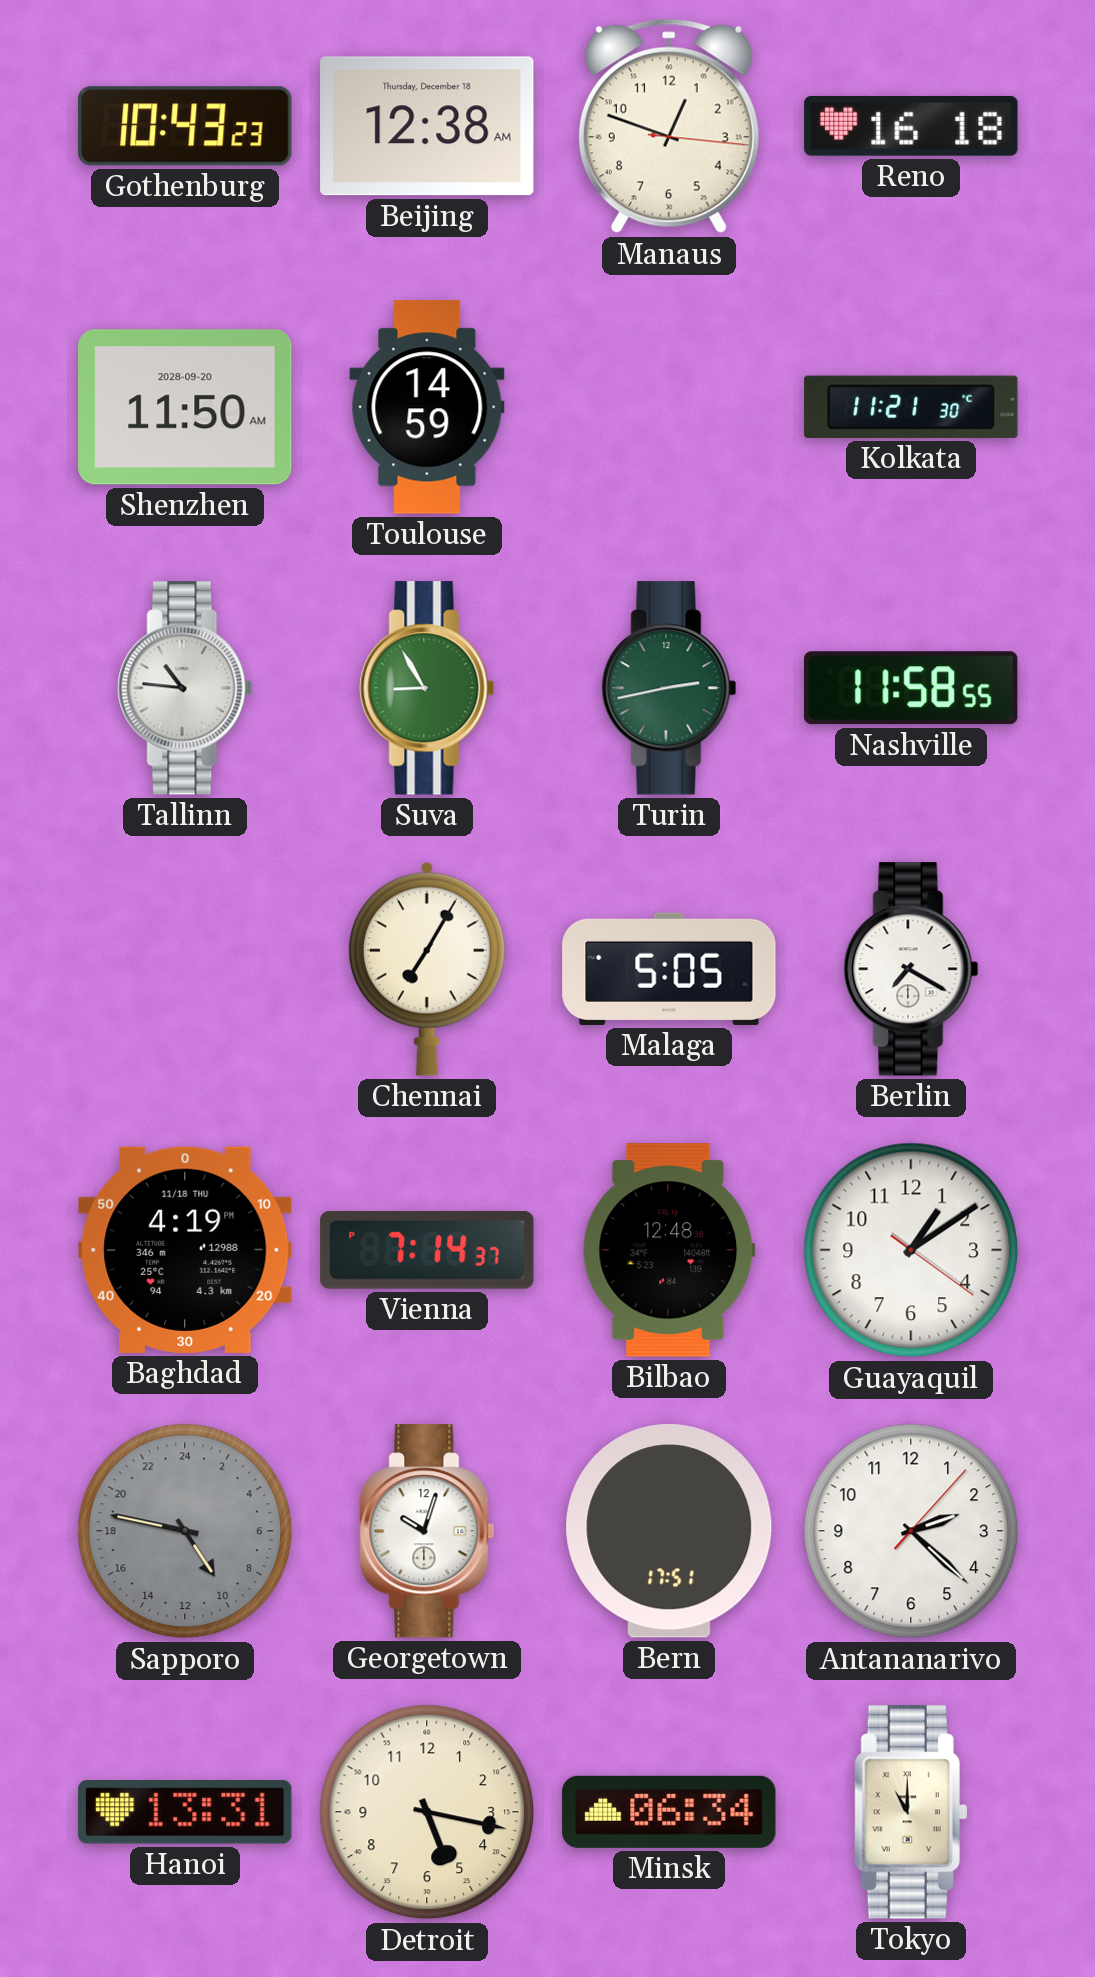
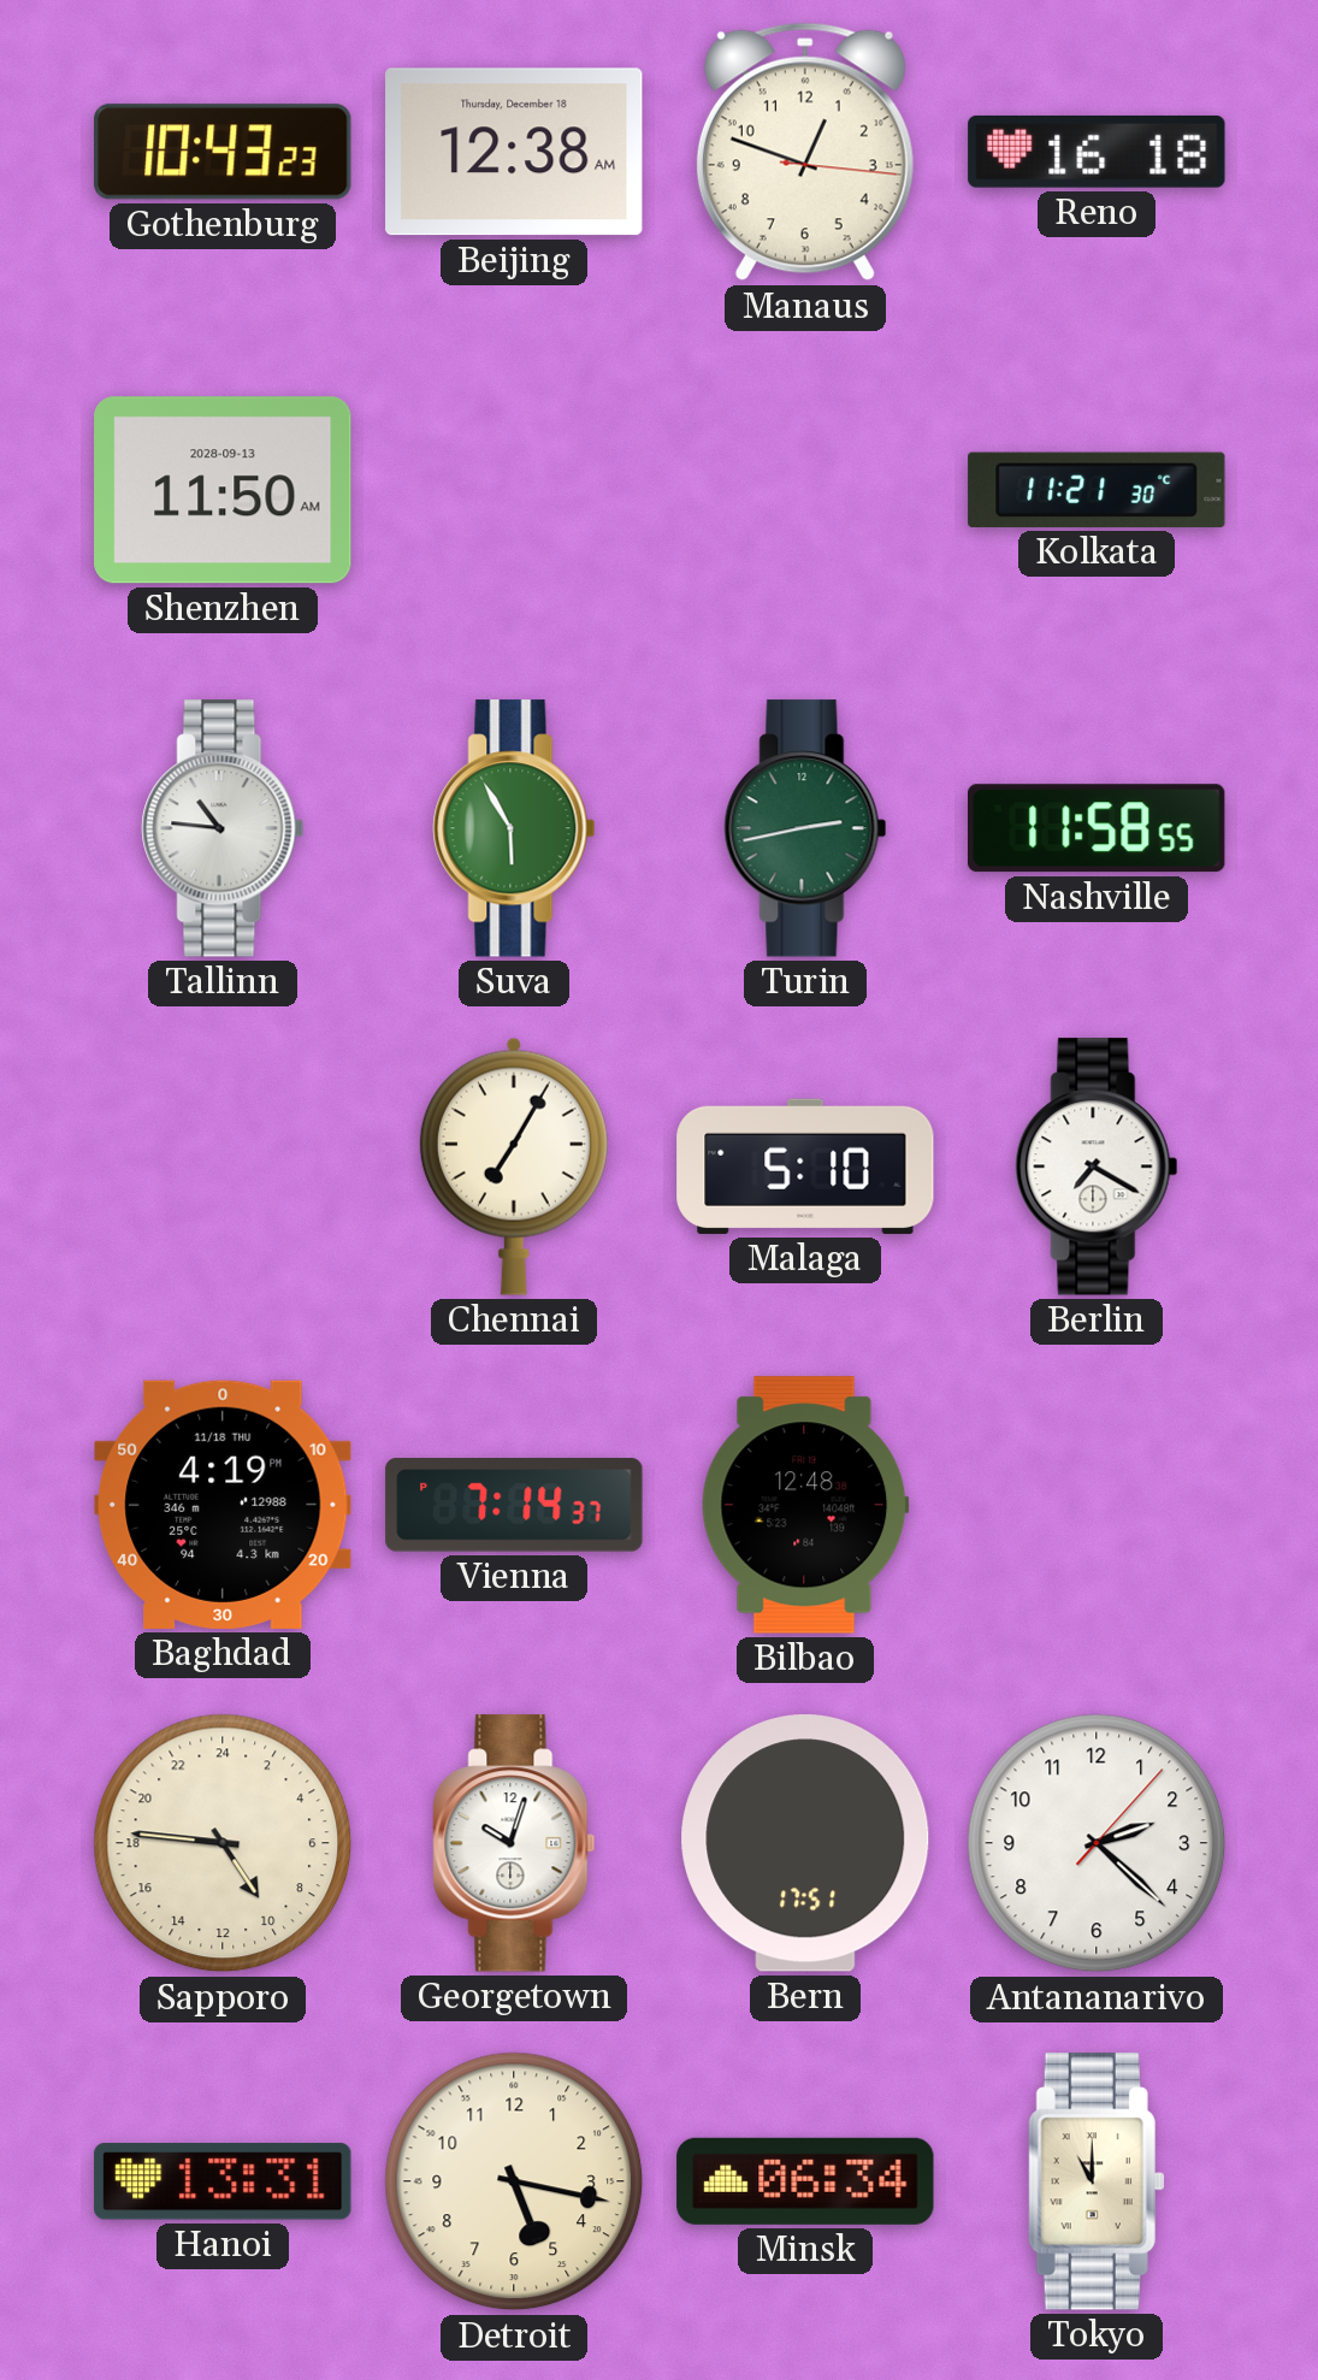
Shenzhen date: 2028-09-20 -> 2028-09-13
Toulouse: 14:59 -> none
Suva: 8:55 -> 5:55
Malaga: 5:05 -> 5:10
Guayaquil: 1:09 -> none
Sapporo: 9:47 -> 9:46
Sapporo dial: grey -> cream
